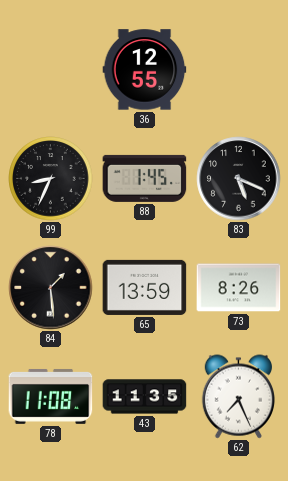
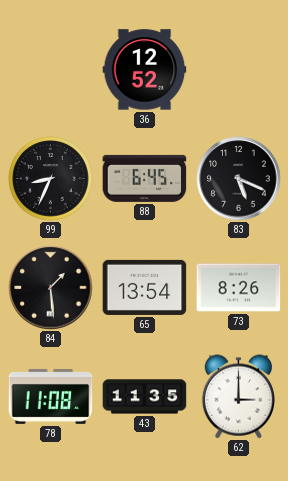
36: 12:55 -> 12:52
88: 1:45 -> 6:45
65: 13:59 -> 13:54
62: 7:26 -> 3:00
